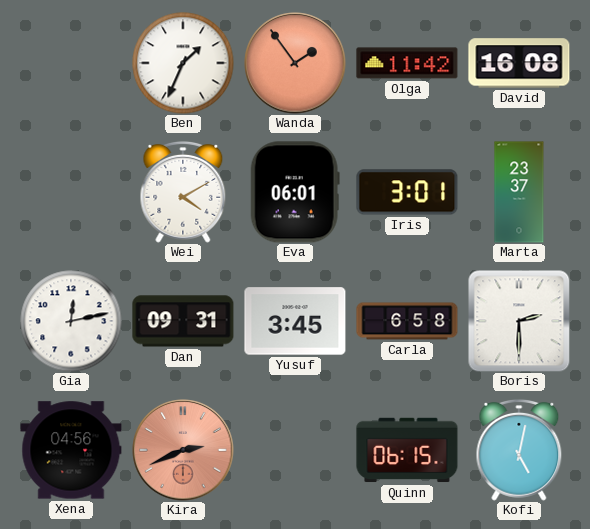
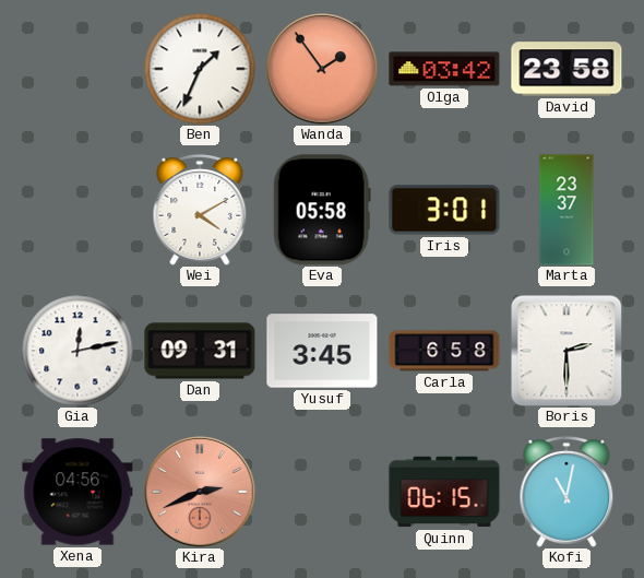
Olga: 11:42 -> 03:42
David: 16:08 -> 23:58
Eva: 06:01 -> 05:58
Kofi: 5:02 -> 11:02
